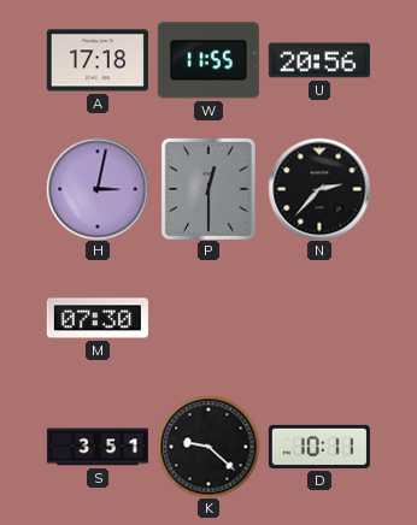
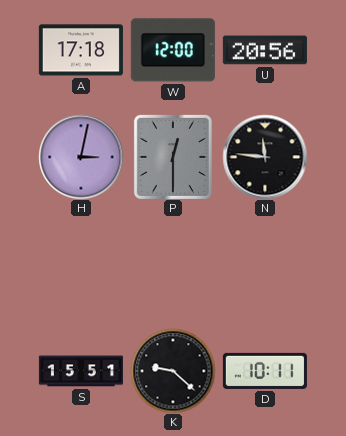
W: 11:55 -> 12:00
N: 2:37 -> 11:46
M: 07:30 -> none
S: 3:51 -> 15:51
